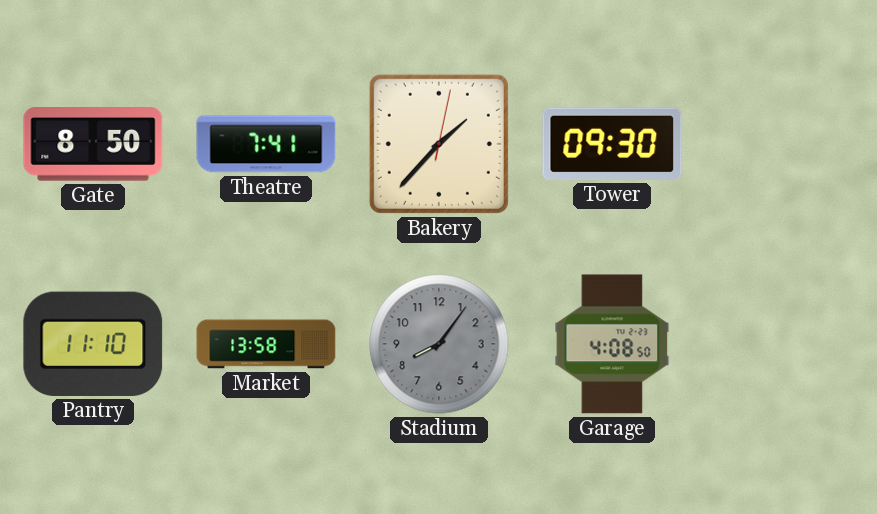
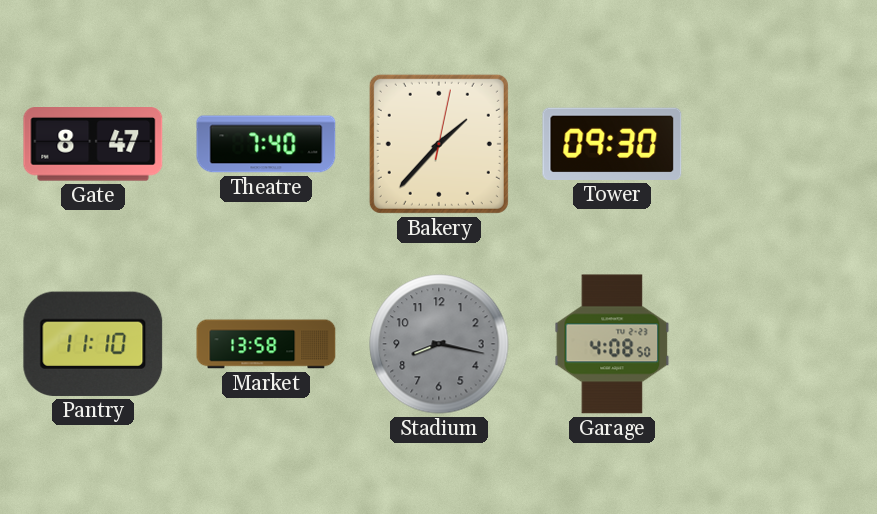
Gate: 8:50 -> 8:47
Theatre: 7:41 -> 7:40
Stadium: 8:06 -> 8:17
